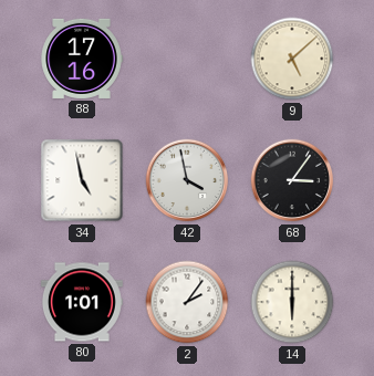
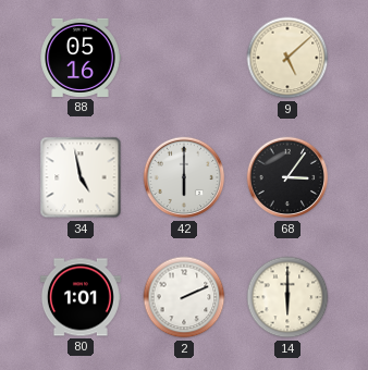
88: 17:16 -> 05:16
42: 3:58 -> 6:00
2: 2:06 -> 2:11
